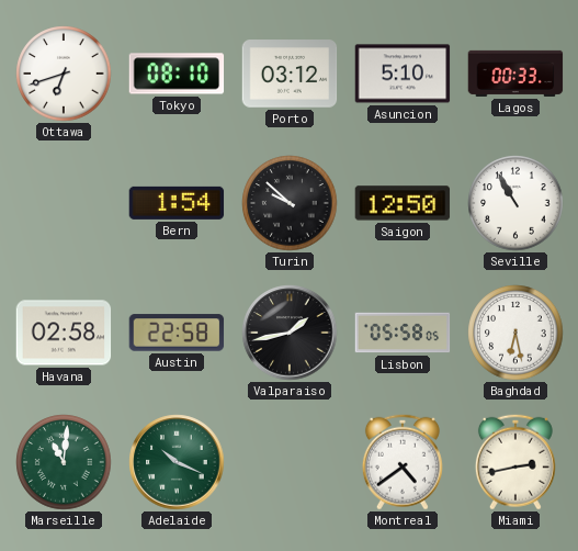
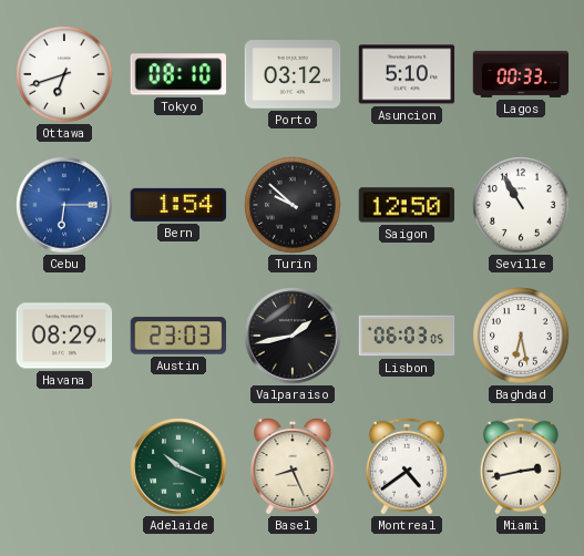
Cebu: none -> 6:15
Havana: 02:58 -> 08:29
Austin: 22:58 -> 23:03
Lisbon: 05:58 -> 06:03
Marseille: 11:01 -> none
Basel: none -> 8:26
